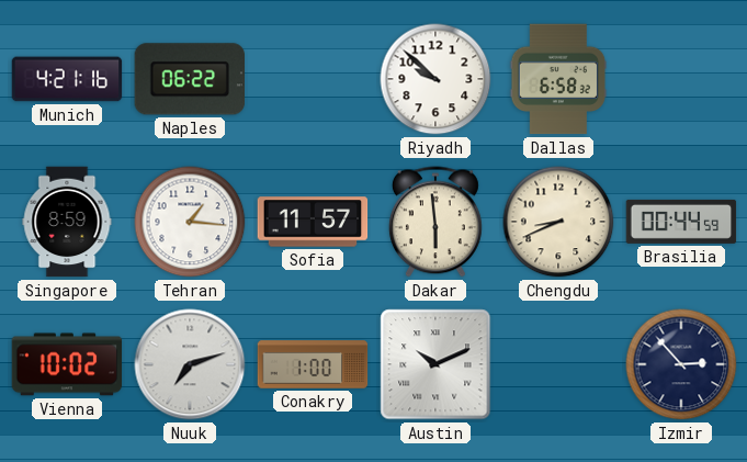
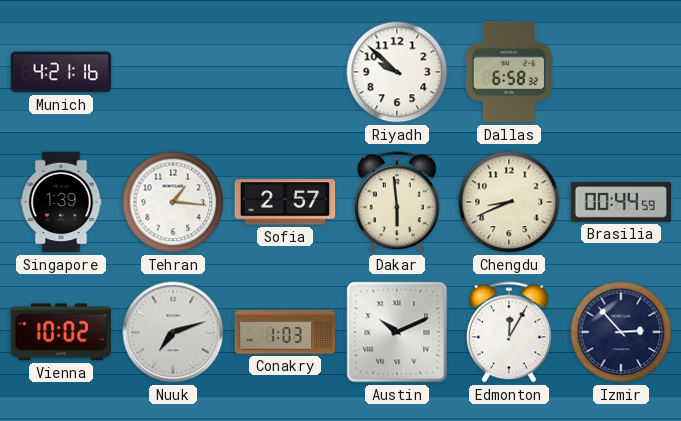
Naples: 06:22 -> none
Singapore: 8:59 -> 1:39
Sofia: 11:57 -> 2:57
Conakry: 1:00 -> 1:03
Edmonton: none -> 12:05
